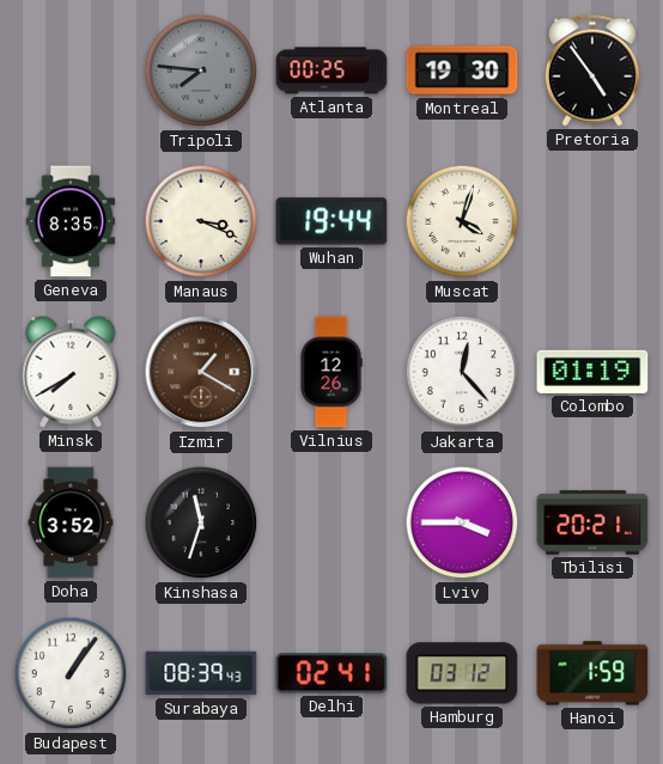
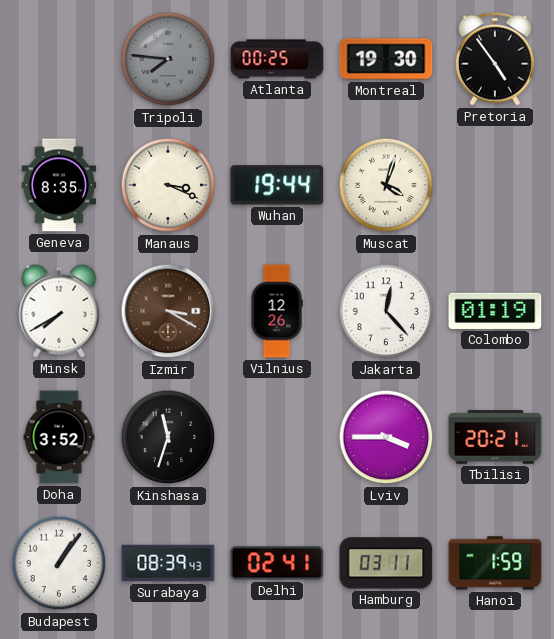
Izmir: 1:20 -> 3:20
Hamburg: 03:12 -> 03:11
